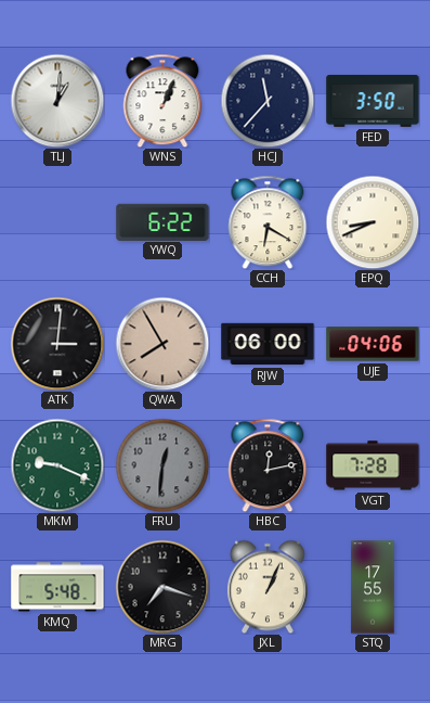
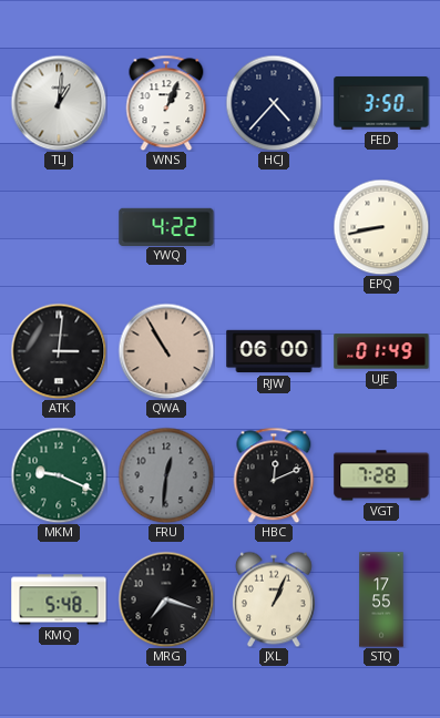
HCJ: 11:37 -> 4:37
YWQ: 6:22 -> 4:22
CCH: 6:20 -> none
EPQ: 8:41 -> 8:43
QWA: 7:55 -> 10:55
UJE: 04:06 -> 01:49
HBC: 12:13 -> 12:11
